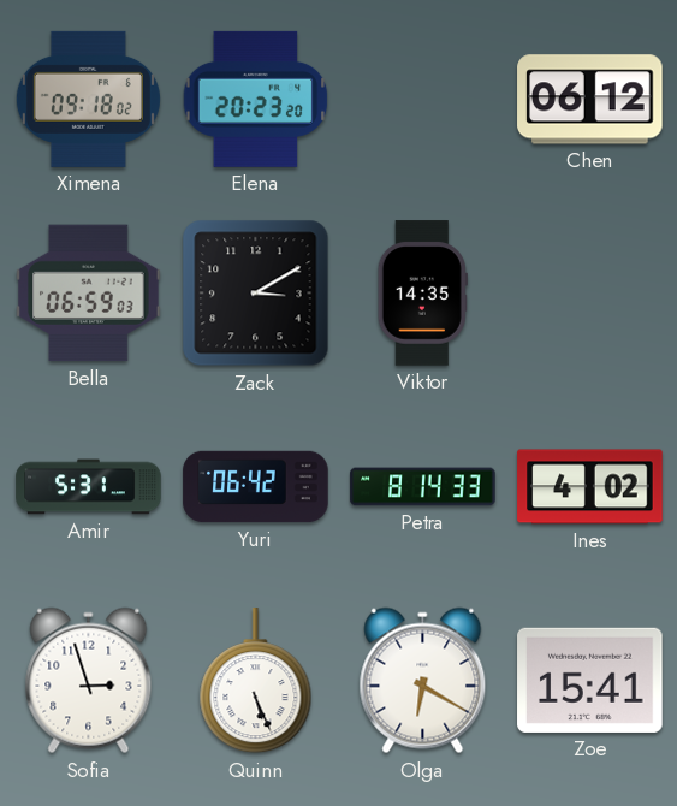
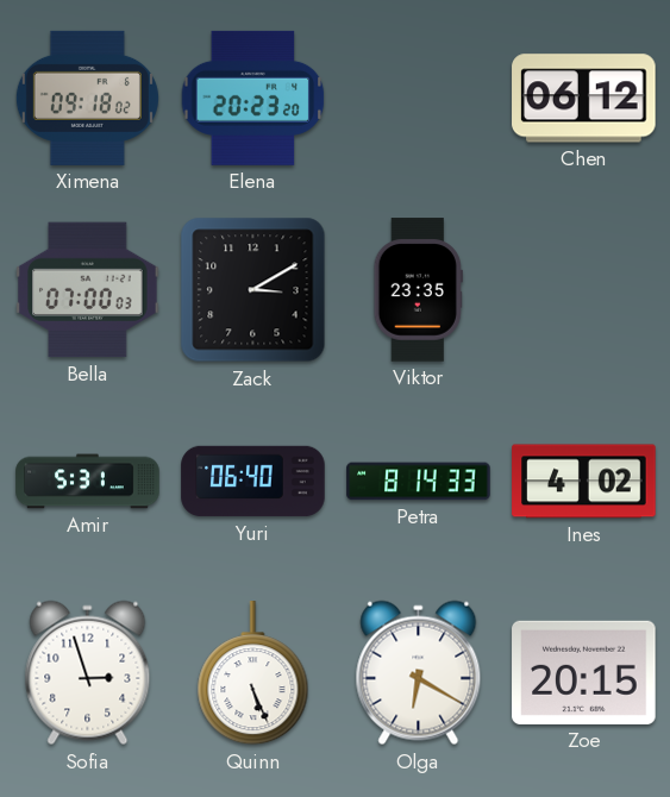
Bella: 06:59 -> 07:00
Viktor: 14:35 -> 23:35
Yuri: 06:42 -> 06:40
Zoe: 15:41 -> 20:15
